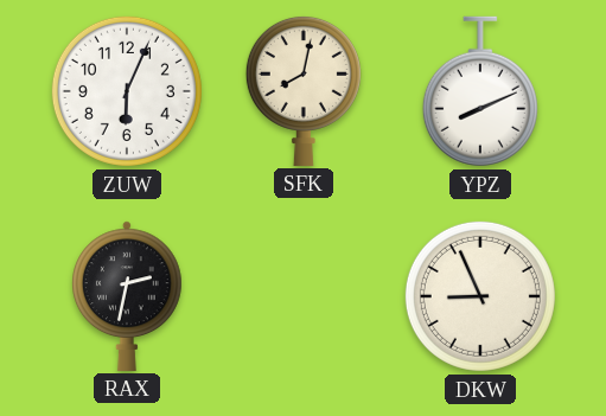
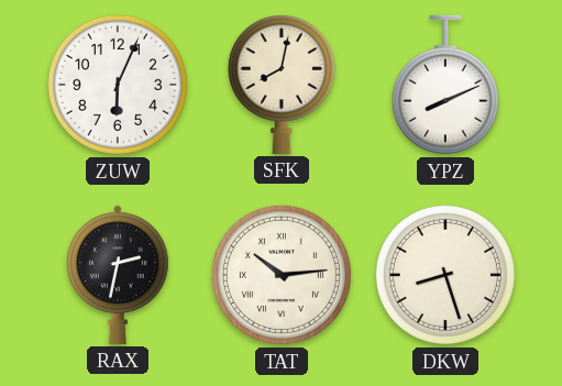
TAT: none -> 10:14
DKW: 8:56 -> 8:27
